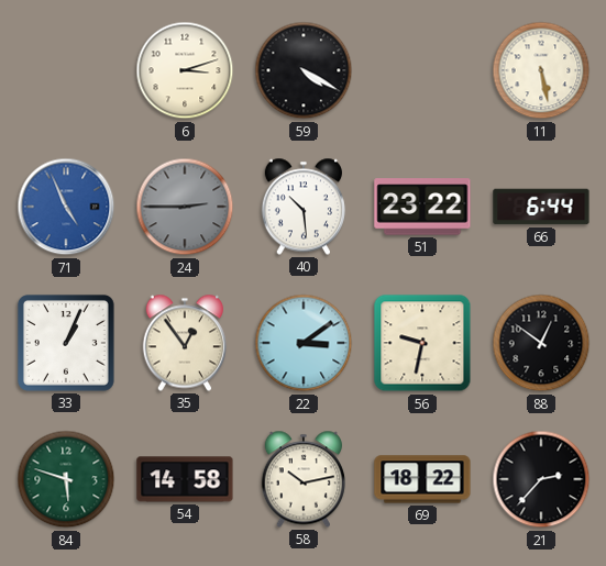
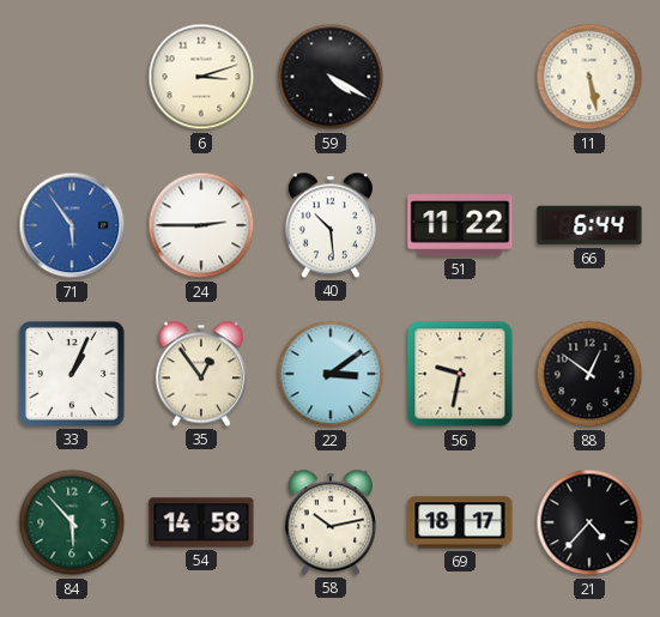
71: 4:56 -> 5:54
24 dial: grey -> white
51: 23:22 -> 11:22
84: 5:48 -> 5:53
69: 18:22 -> 18:17
21: 2:37 -> 4:37
